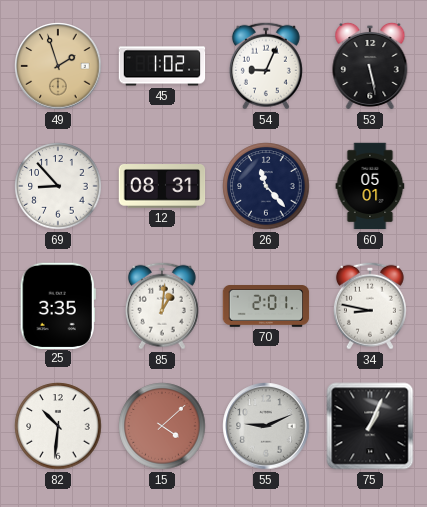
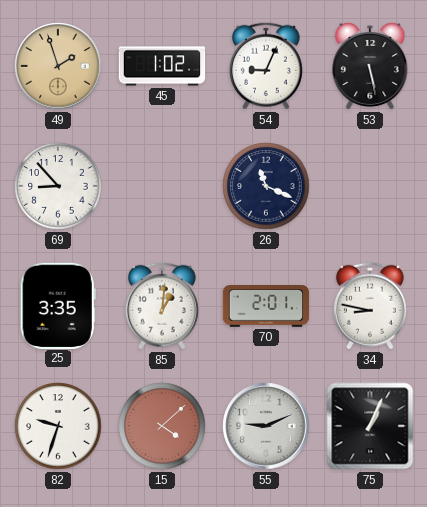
12: 08:31 -> none
26: 11:23 -> 11:19
60: 05:01 -> none
82: 10:31 -> 9:33
